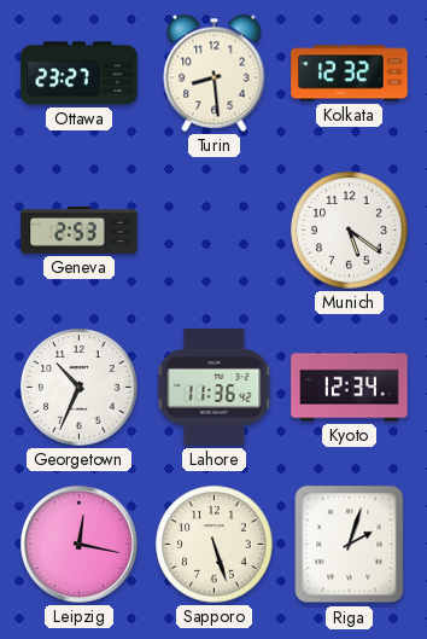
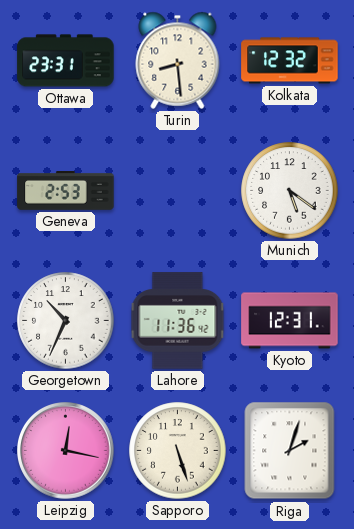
Ottawa: 23:27 -> 23:31
Kyoto: 12:34 -> 12:31
